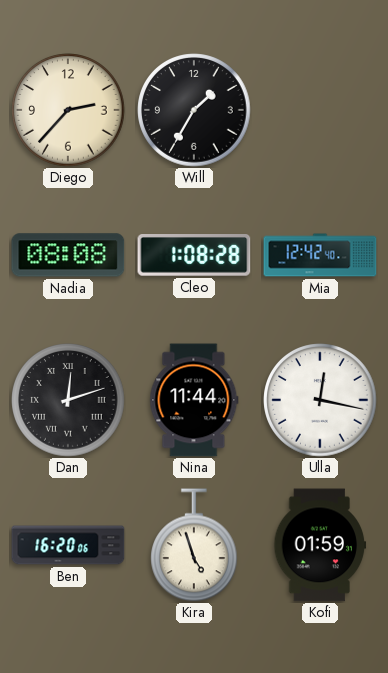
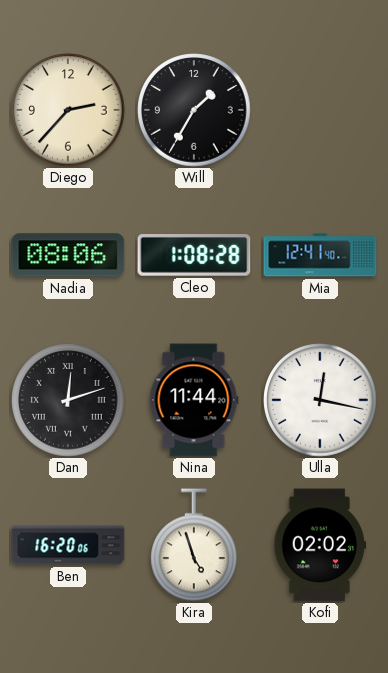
Nadia: 08:08 -> 08:06
Mia: 12:42 -> 12:41
Kofi: 01:59 -> 02:02
